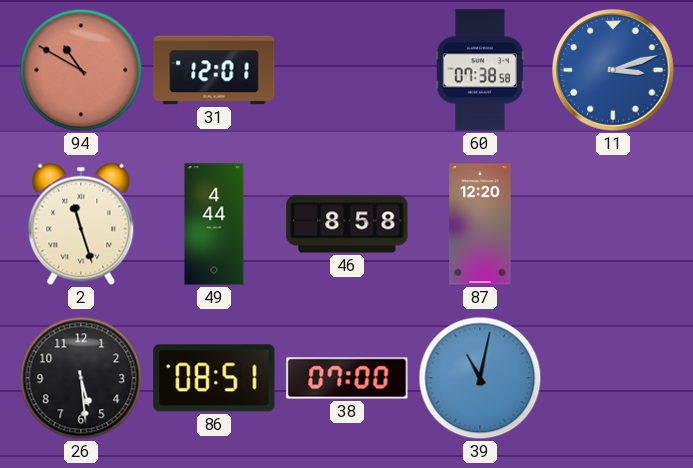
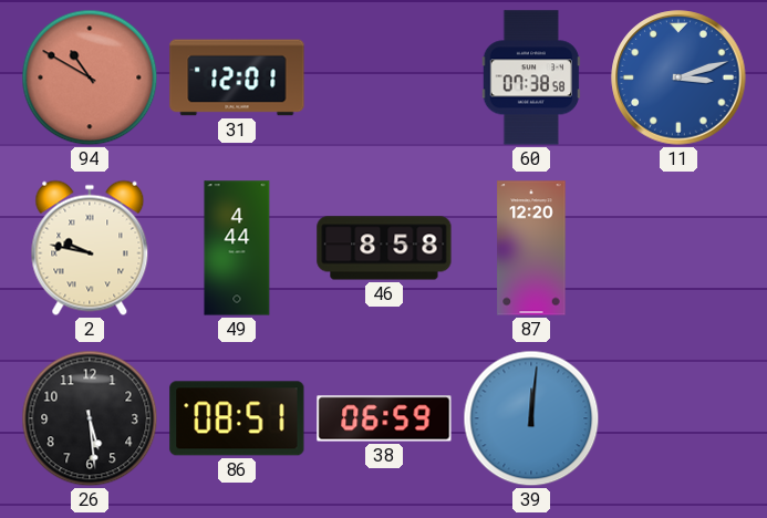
2: 11:27 -> 9:47
38: 07:00 -> 06:59
39: 11:02 -> 12:01
